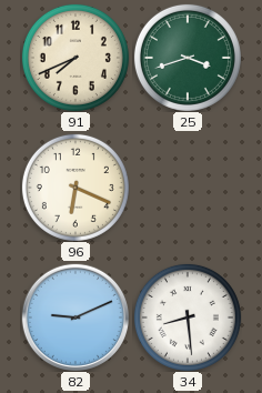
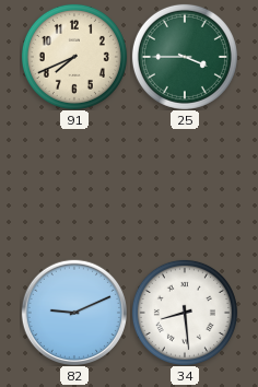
25: 3:42 -> 3:45
96: 6:19 -> none
